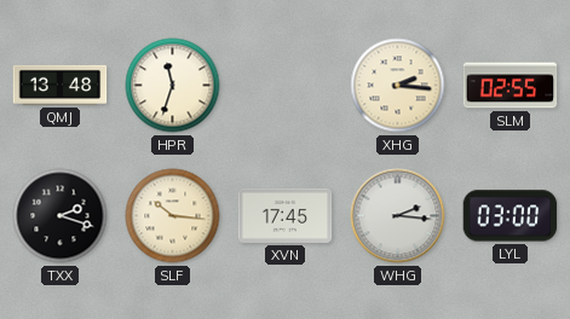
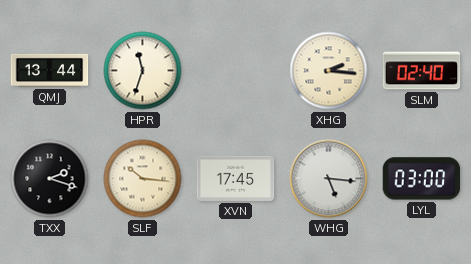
QMJ: 13:48 -> 13:44
SLM: 02:55 -> 02:40
WHG: 2:16 -> 5:16
